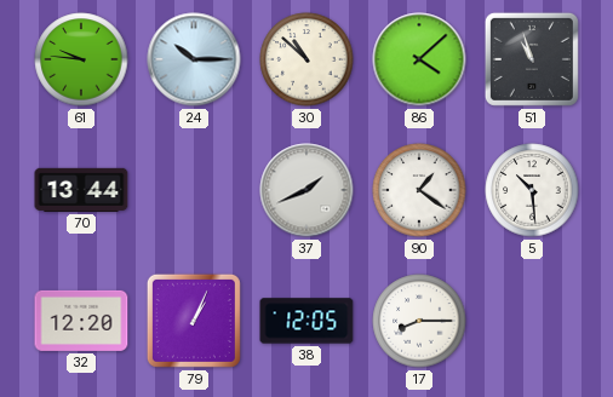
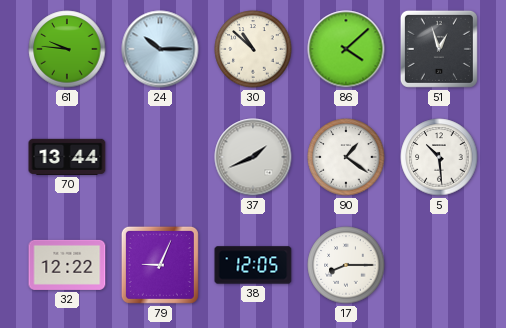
51: 10:57 -> 12:57
32: 12:20 -> 12:22
79: 1:04 -> 9:04
